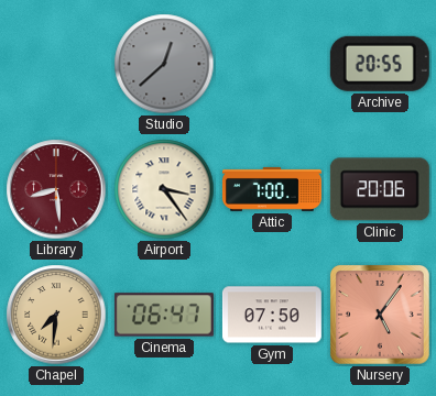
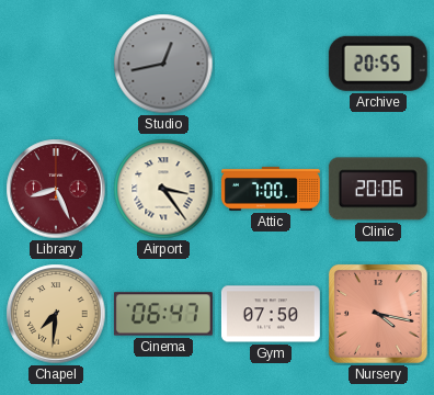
Studio: 12:38 -> 12:43
Library: 8:29 -> 8:26
Nursery: 5:06 -> 4:17
